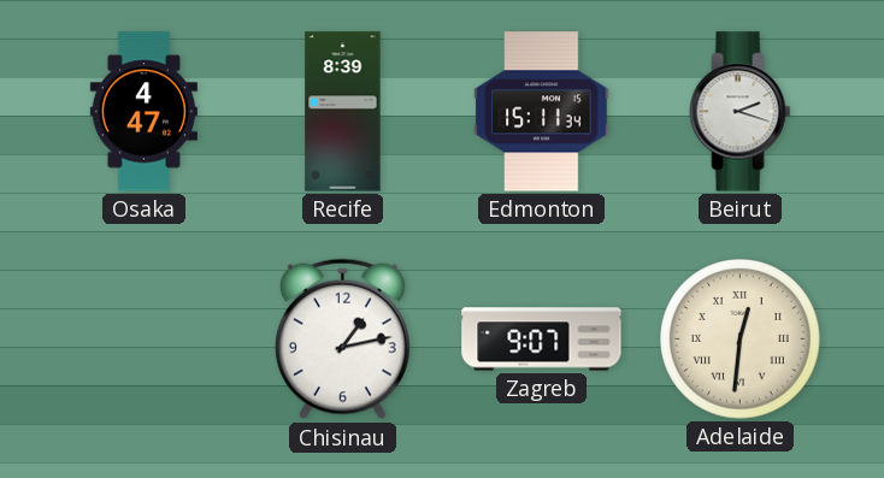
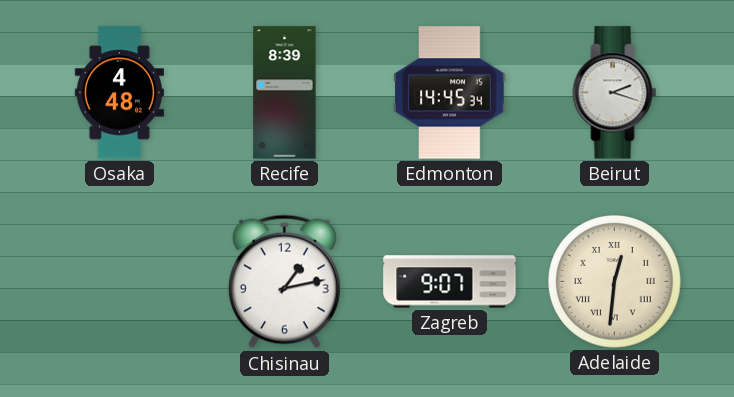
Osaka: 4:47 -> 4:48
Edmonton: 15:11 -> 14:45
